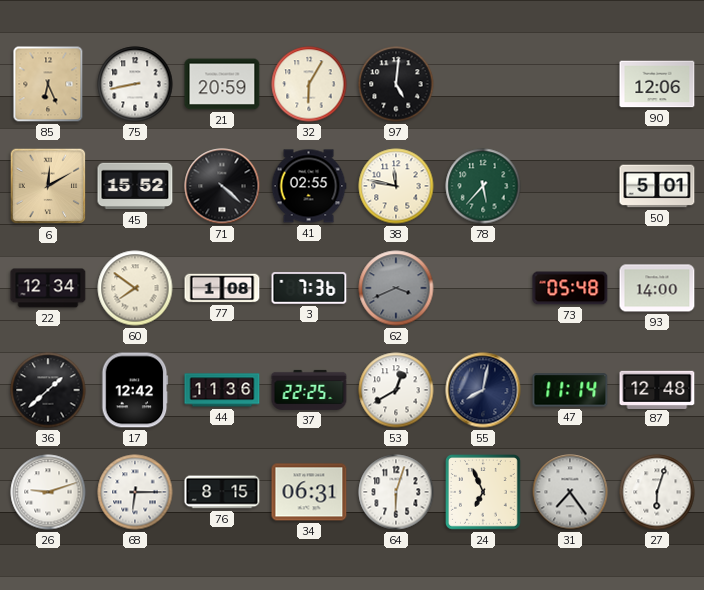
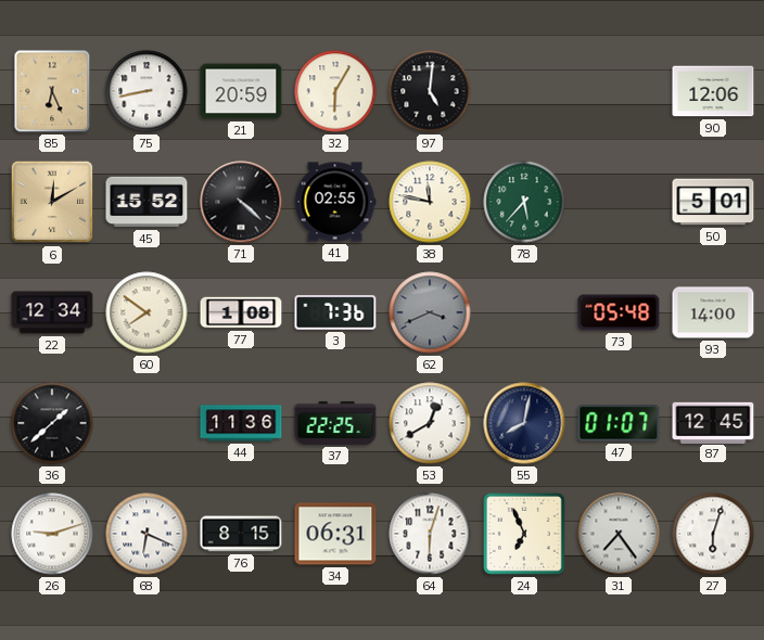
17: 12:42 -> none
47: 11:14 -> 01:07
87: 12:48 -> 12:45
68: 6:15 -> 6:19
